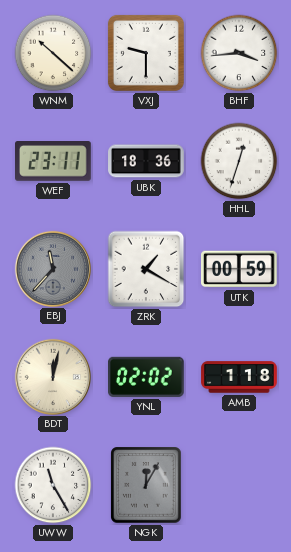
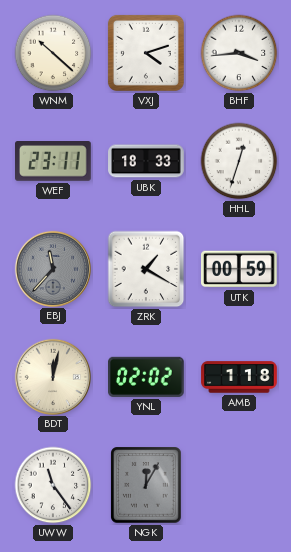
VXJ: 9:30 -> 4:12
UBK: 18:36 -> 18:33
UWW: 11:25 -> 11:24
